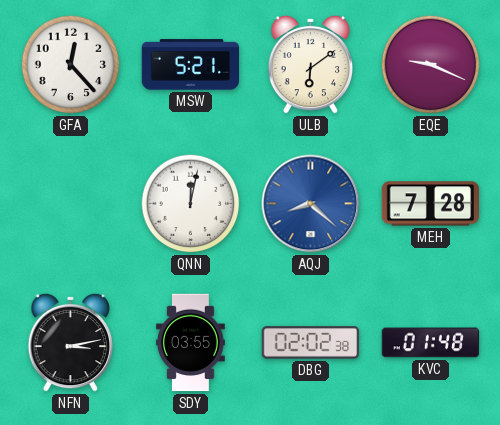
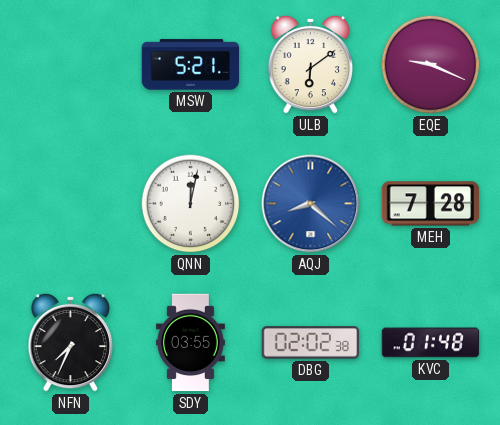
GFA: 12:23 -> none
NFN: 3:13 -> 7:34
